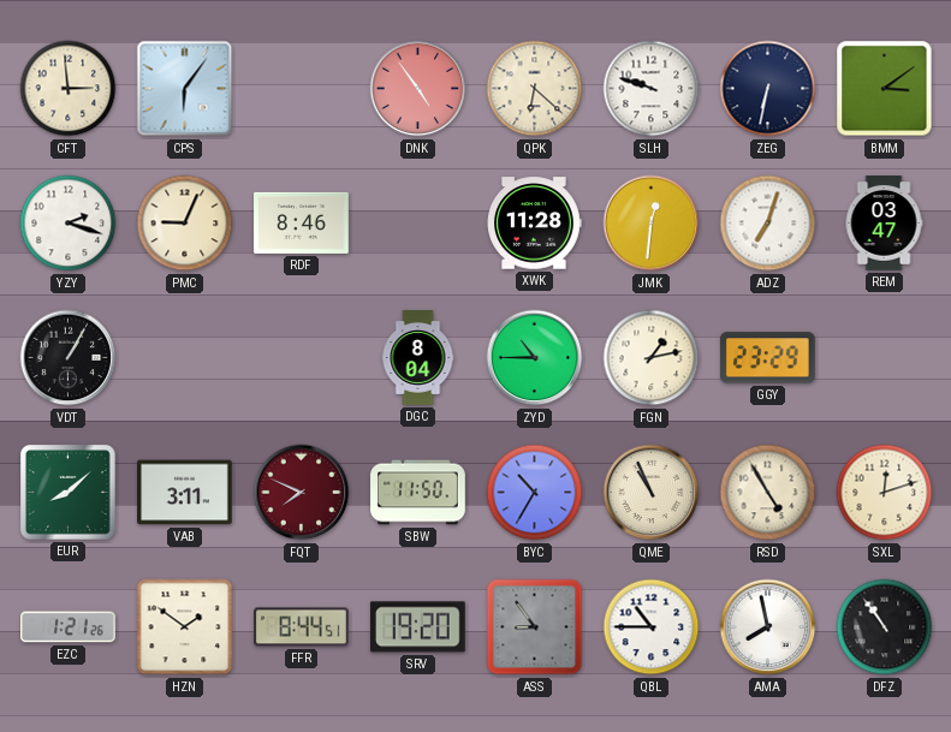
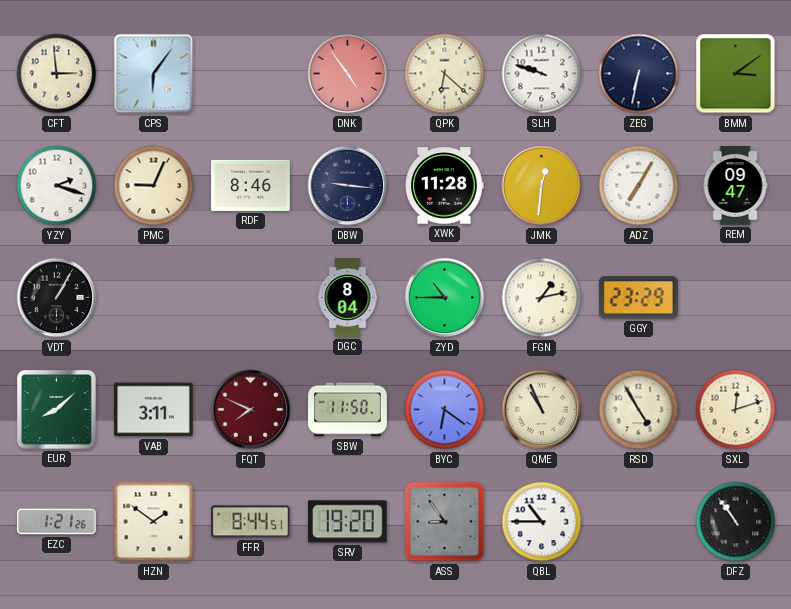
DBW: none -> 9:16
ADZ: 7:03 -> 7:05
REM: 03:47 -> 09:47
BYC: 10:35 -> 6:21
AMA: 7:58 -> none
